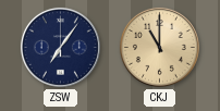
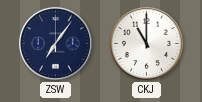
CKJ dial: champagne -> white
